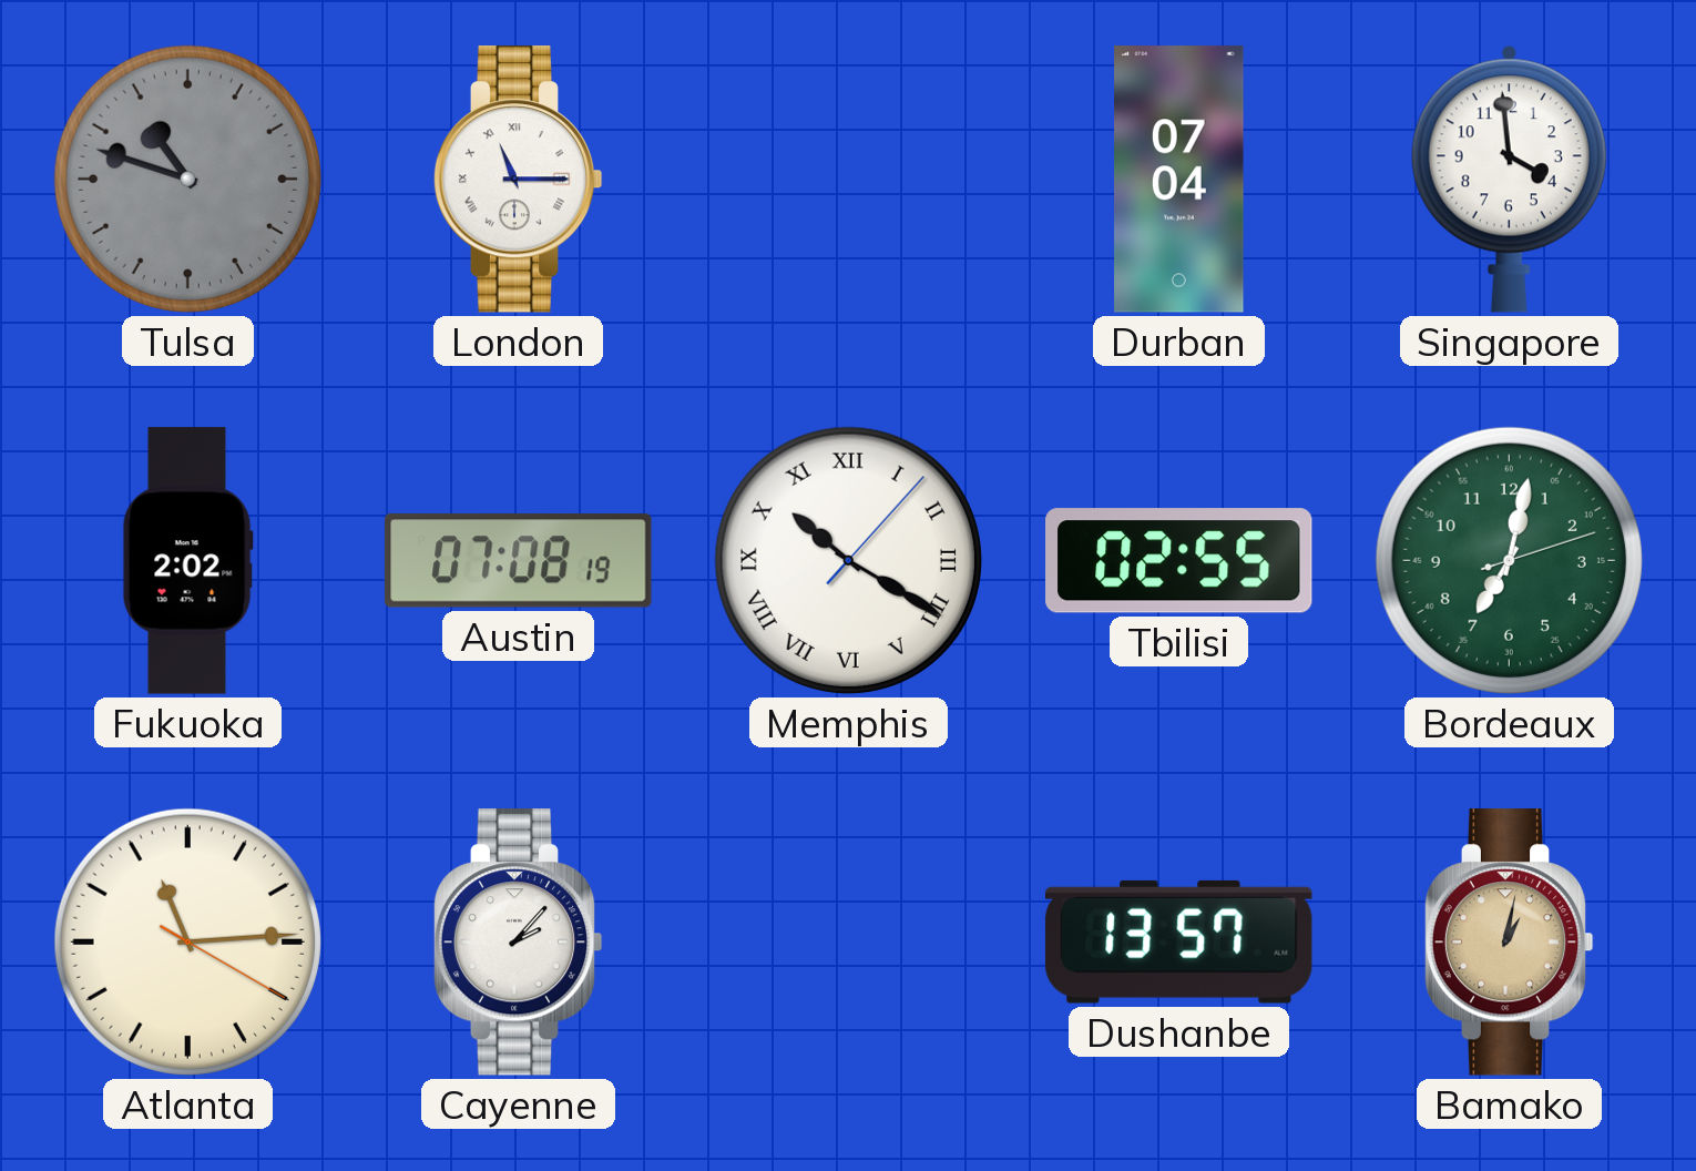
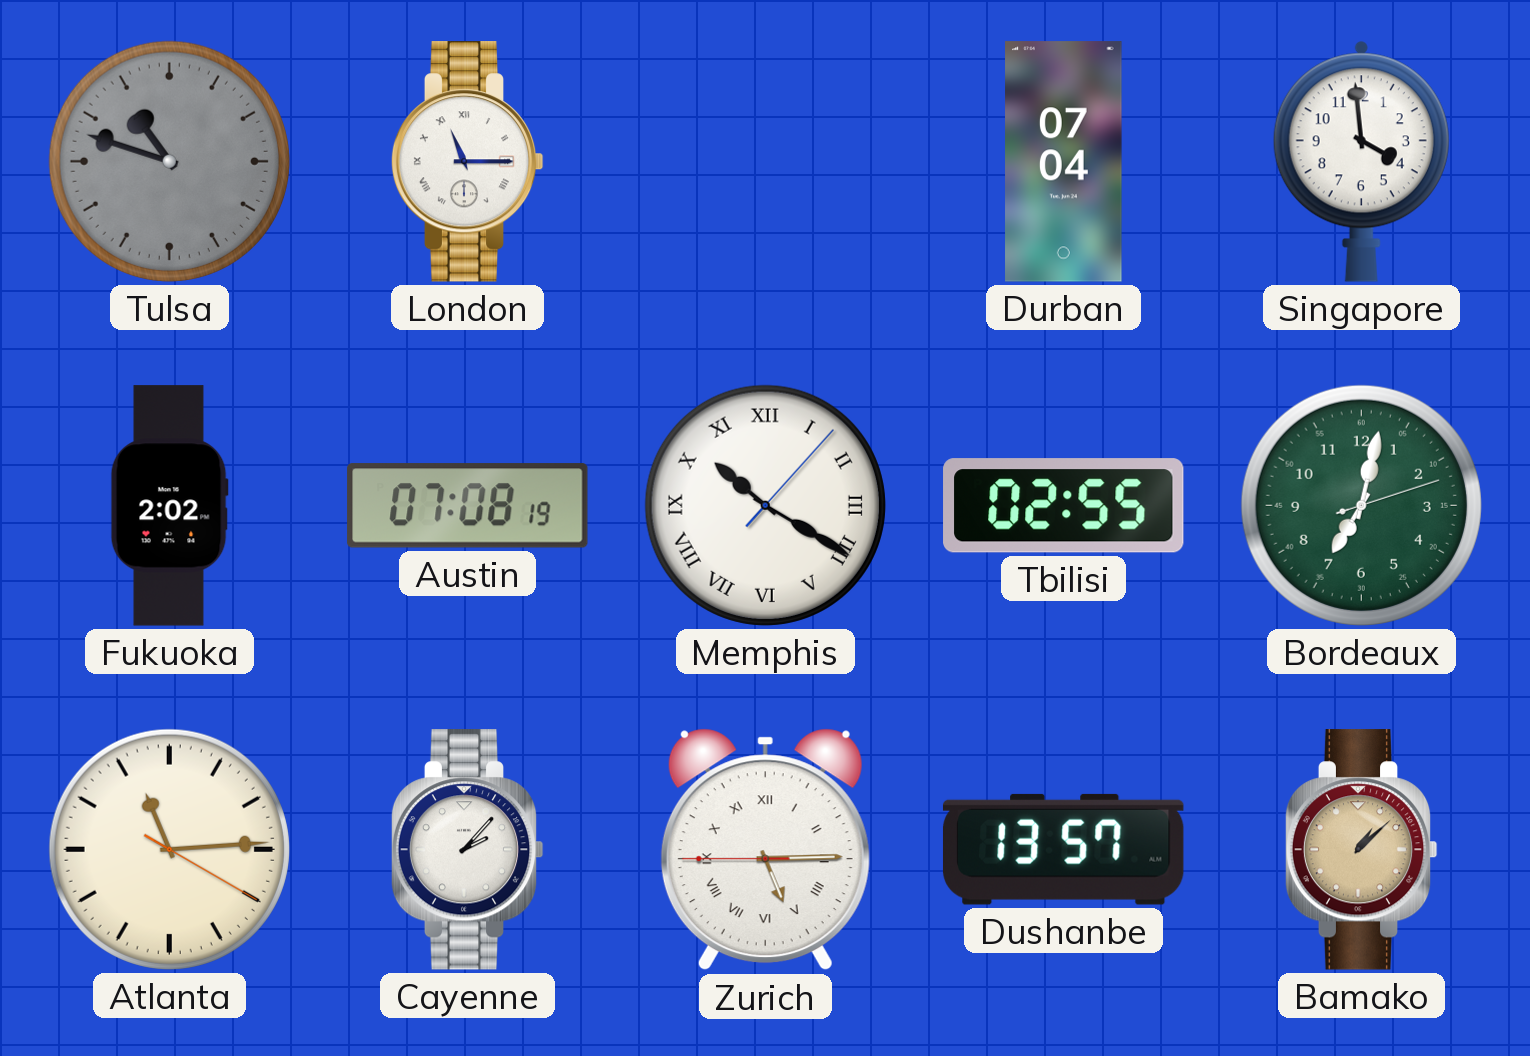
Zurich: none -> 5:14
Bamako: 1:02 -> 1:08
